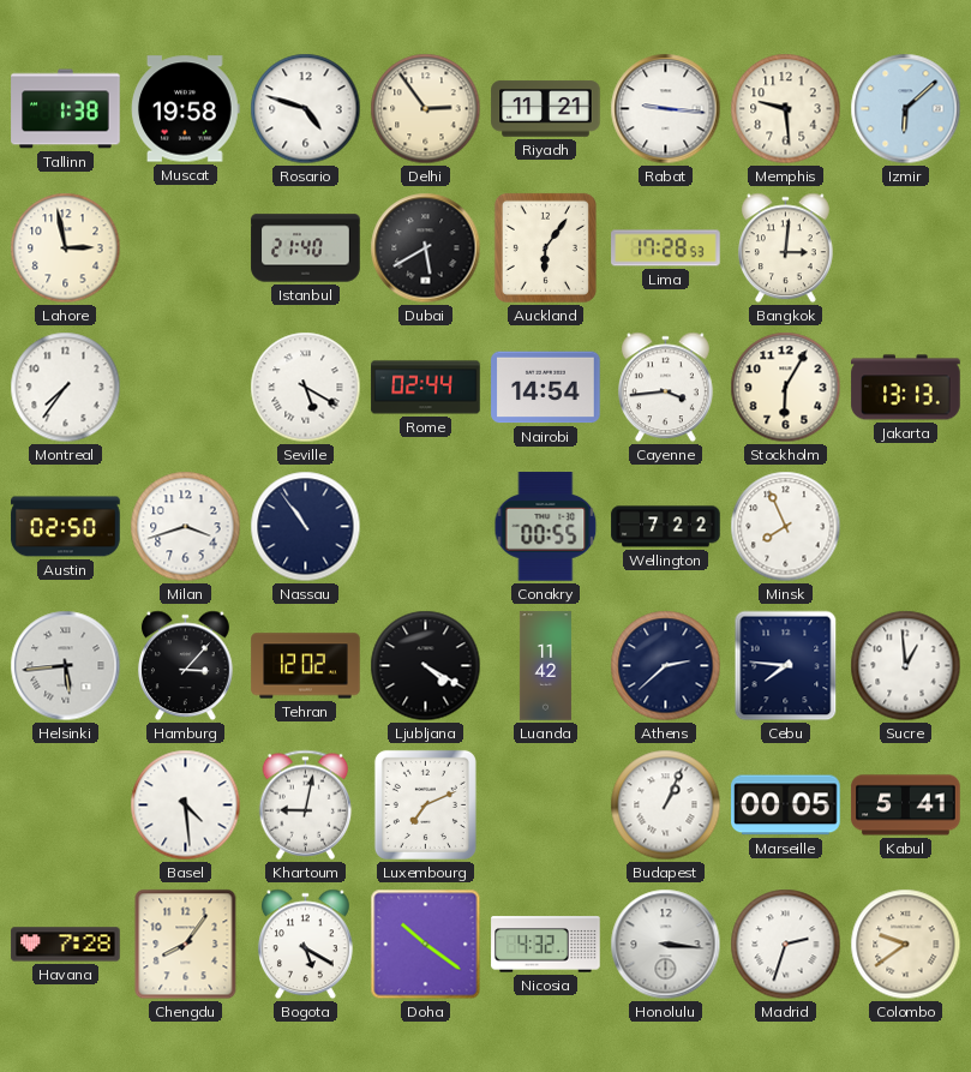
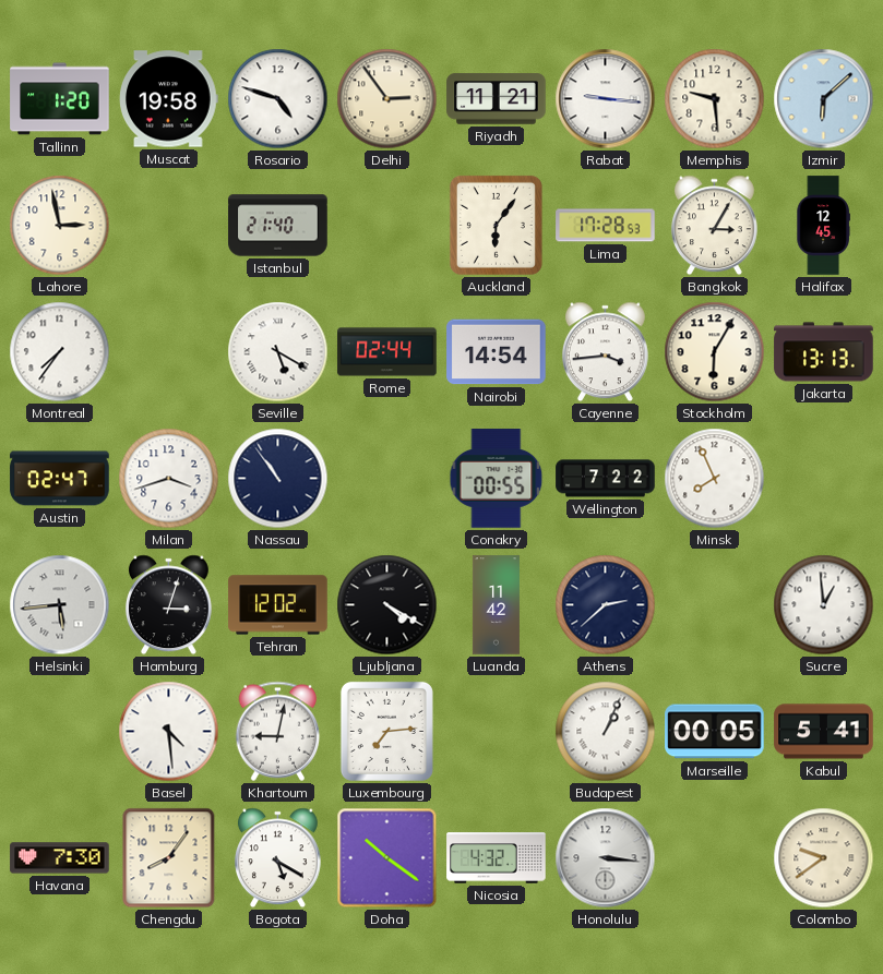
Tallinn: 1:38 -> 1:20
Dubai: 5:40 -> none
Bangkok: 3:01 -> 3:05
Halifax: none -> 12:45
Austin: 02:50 -> 02:47
Hamburg: 3:07 -> 3:03
Cebu: 7:46 -> none
Luxembourg: 7:11 -> 7:14
Havana: 7:28 -> 7:30
Madrid: 2:33 -> none
